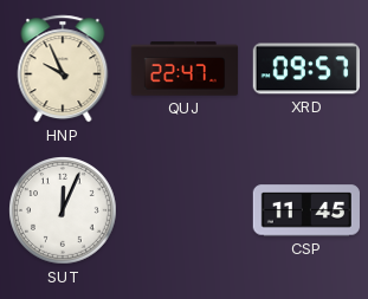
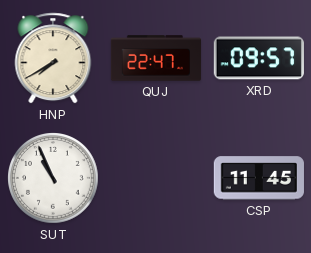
HNP: 9:56 -> 7:40
SUT: 12:04 -> 10:56
